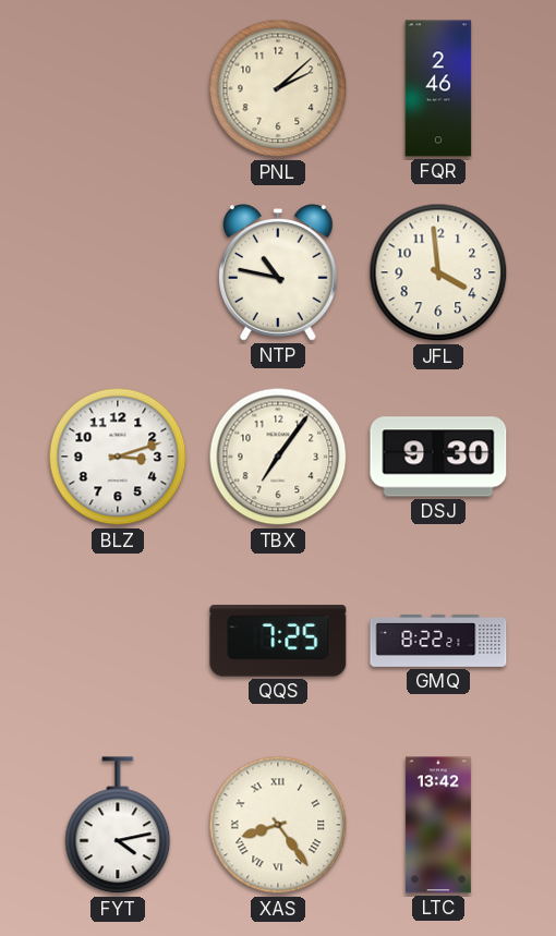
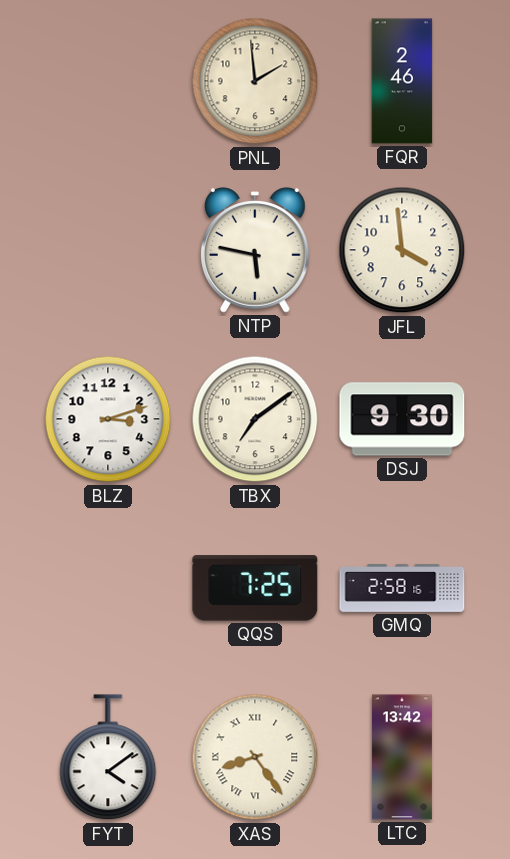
PNL: 2:08 -> 1:59
NTP: 10:47 -> 5:47
TBX: 7:06 -> 7:09
GMQ: 8:22 -> 2:58
FYT: 4:13 -> 4:09
